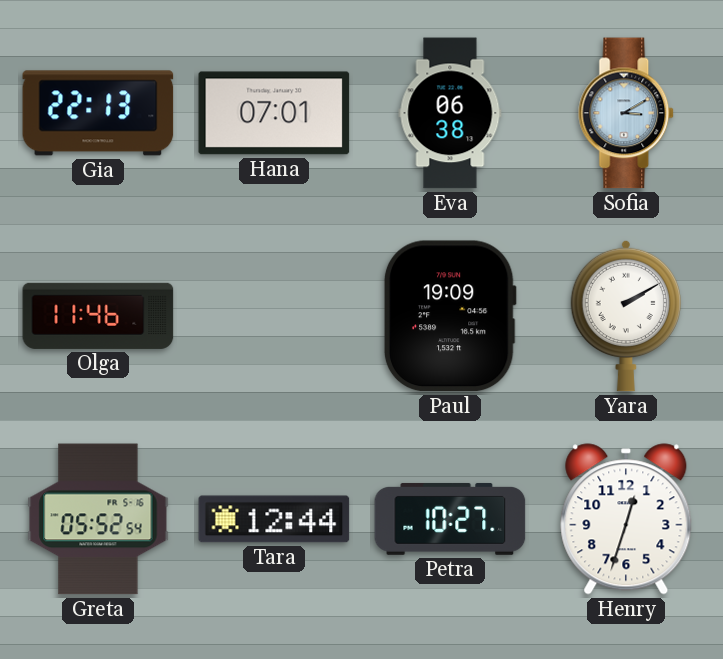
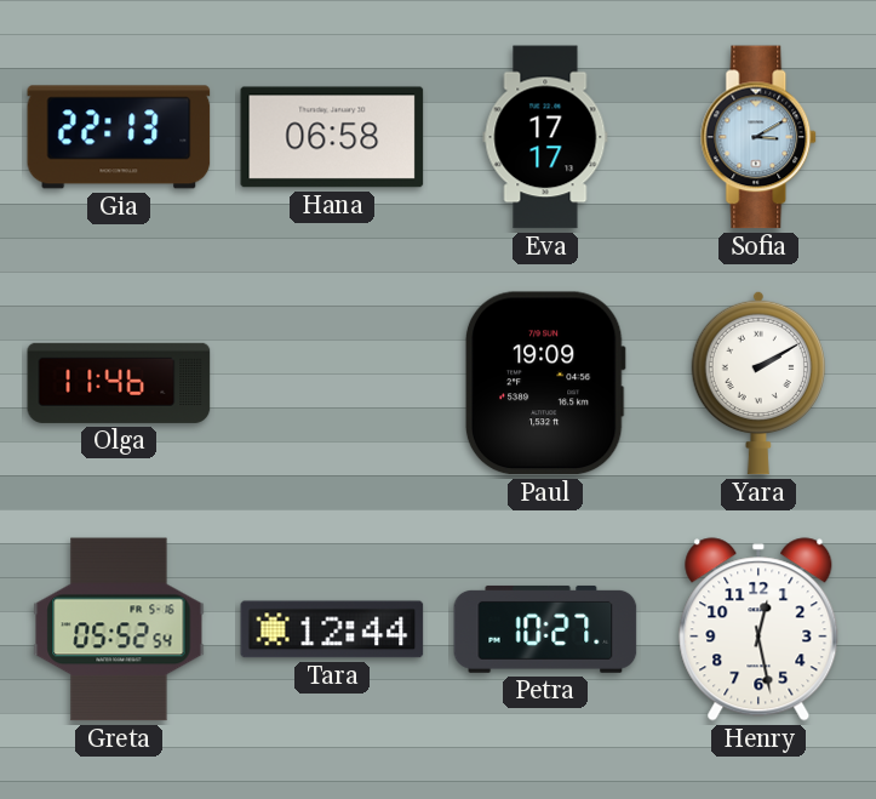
Hana: 07:01 -> 06:58
Eva: 06:38 -> 17:17
Henry: 12:33 -> 12:28
